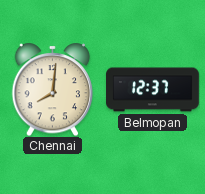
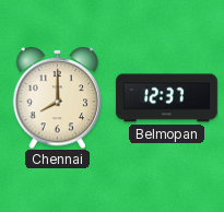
Chennai: 8:01 -> 8:00
